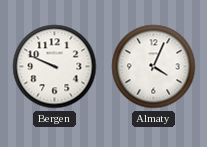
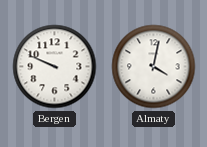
Almaty: 4:04 -> 4:02
